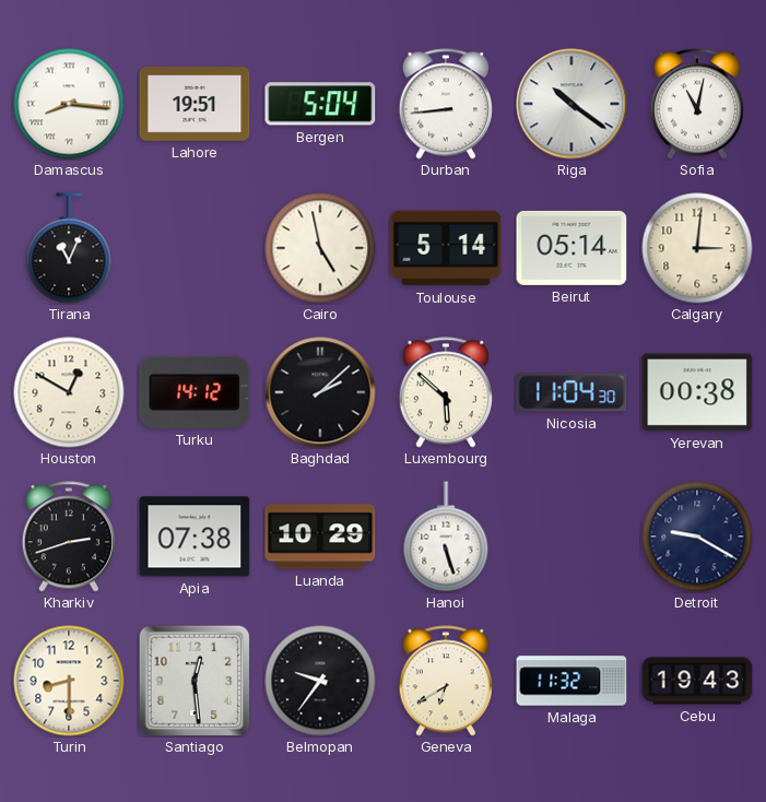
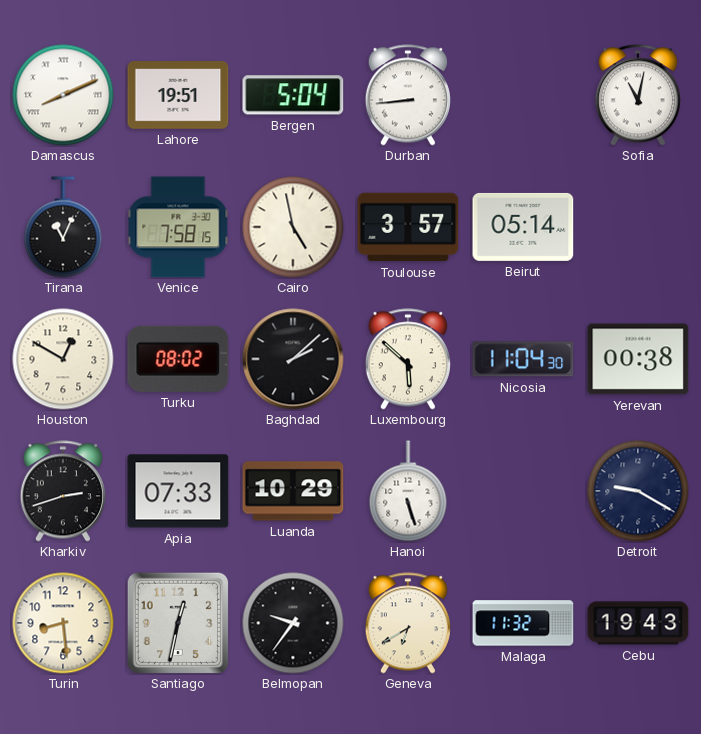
Damascus: 8:16 -> 8:11
Riga: 10:21 -> none
Venice: none -> 7:58
Toulouse: 5:14 -> 3:57
Calgary: 3:01 -> none
Turku: 14:12 -> 08:02
Apia: 07:38 -> 07:33
Turin: 8:30 -> 8:29
Santiago: 12:29 -> 12:32
